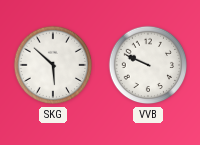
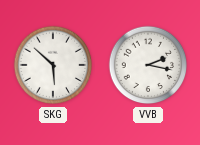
VVB: 9:49 -> 2:17
